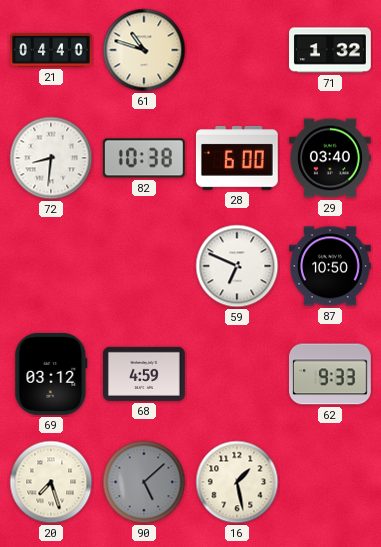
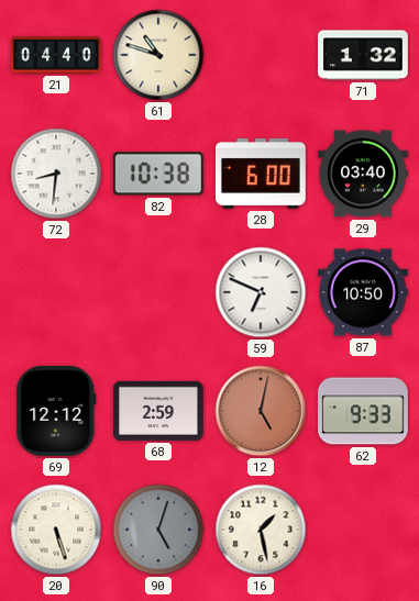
69: 03:12 -> 12:12
68: 4:59 -> 2:59
12: none -> 5:02
20: 7:27 -> 5:27
90: 5:08 -> 5:03
